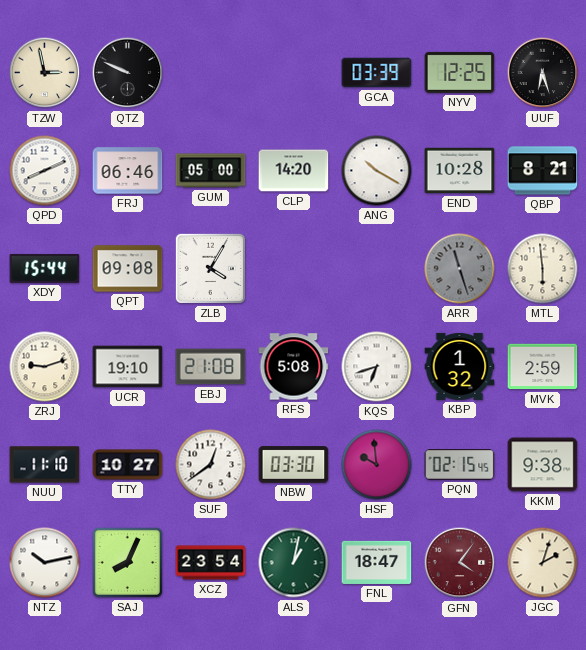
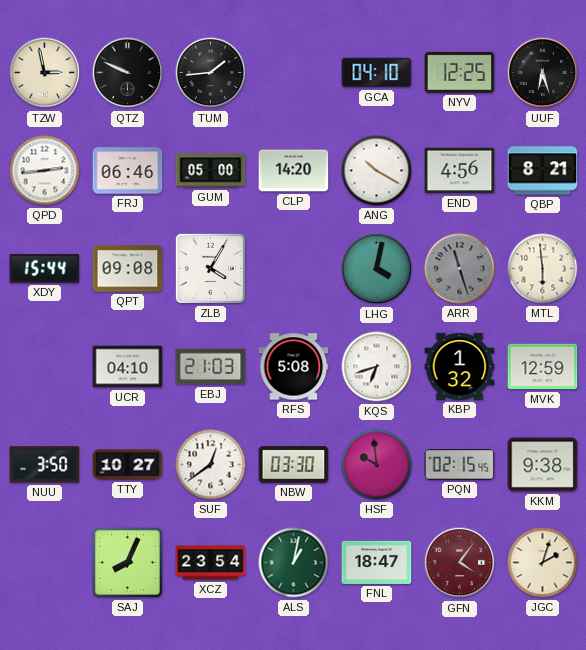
TUM: none -> 1:44
GCA: 03:39 -> 04:10
QPD: 8:11 -> 2:44
END: 10:28 -> 4:56
LHG: none -> 4:02
ZRJ: 9:12 -> none
UCR: 19:10 -> 04:10
EBJ: 21:08 -> 21:03
MVK: 2:59 -> 12:59
NUU: 11:10 -> 3:50
NTZ: 10:13 -> none
